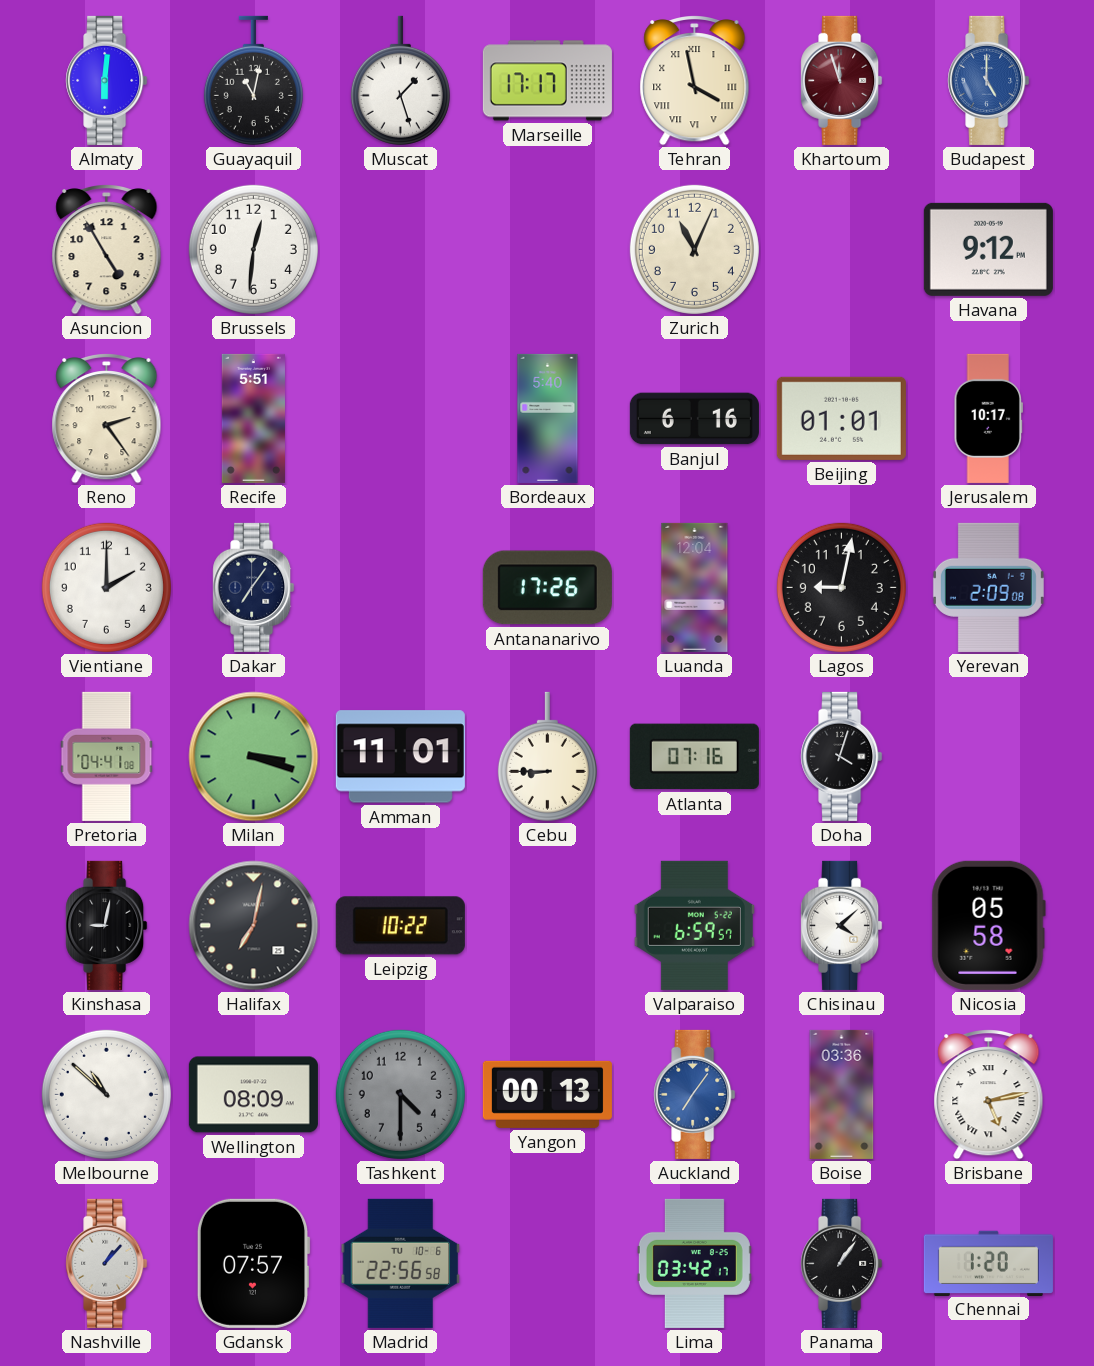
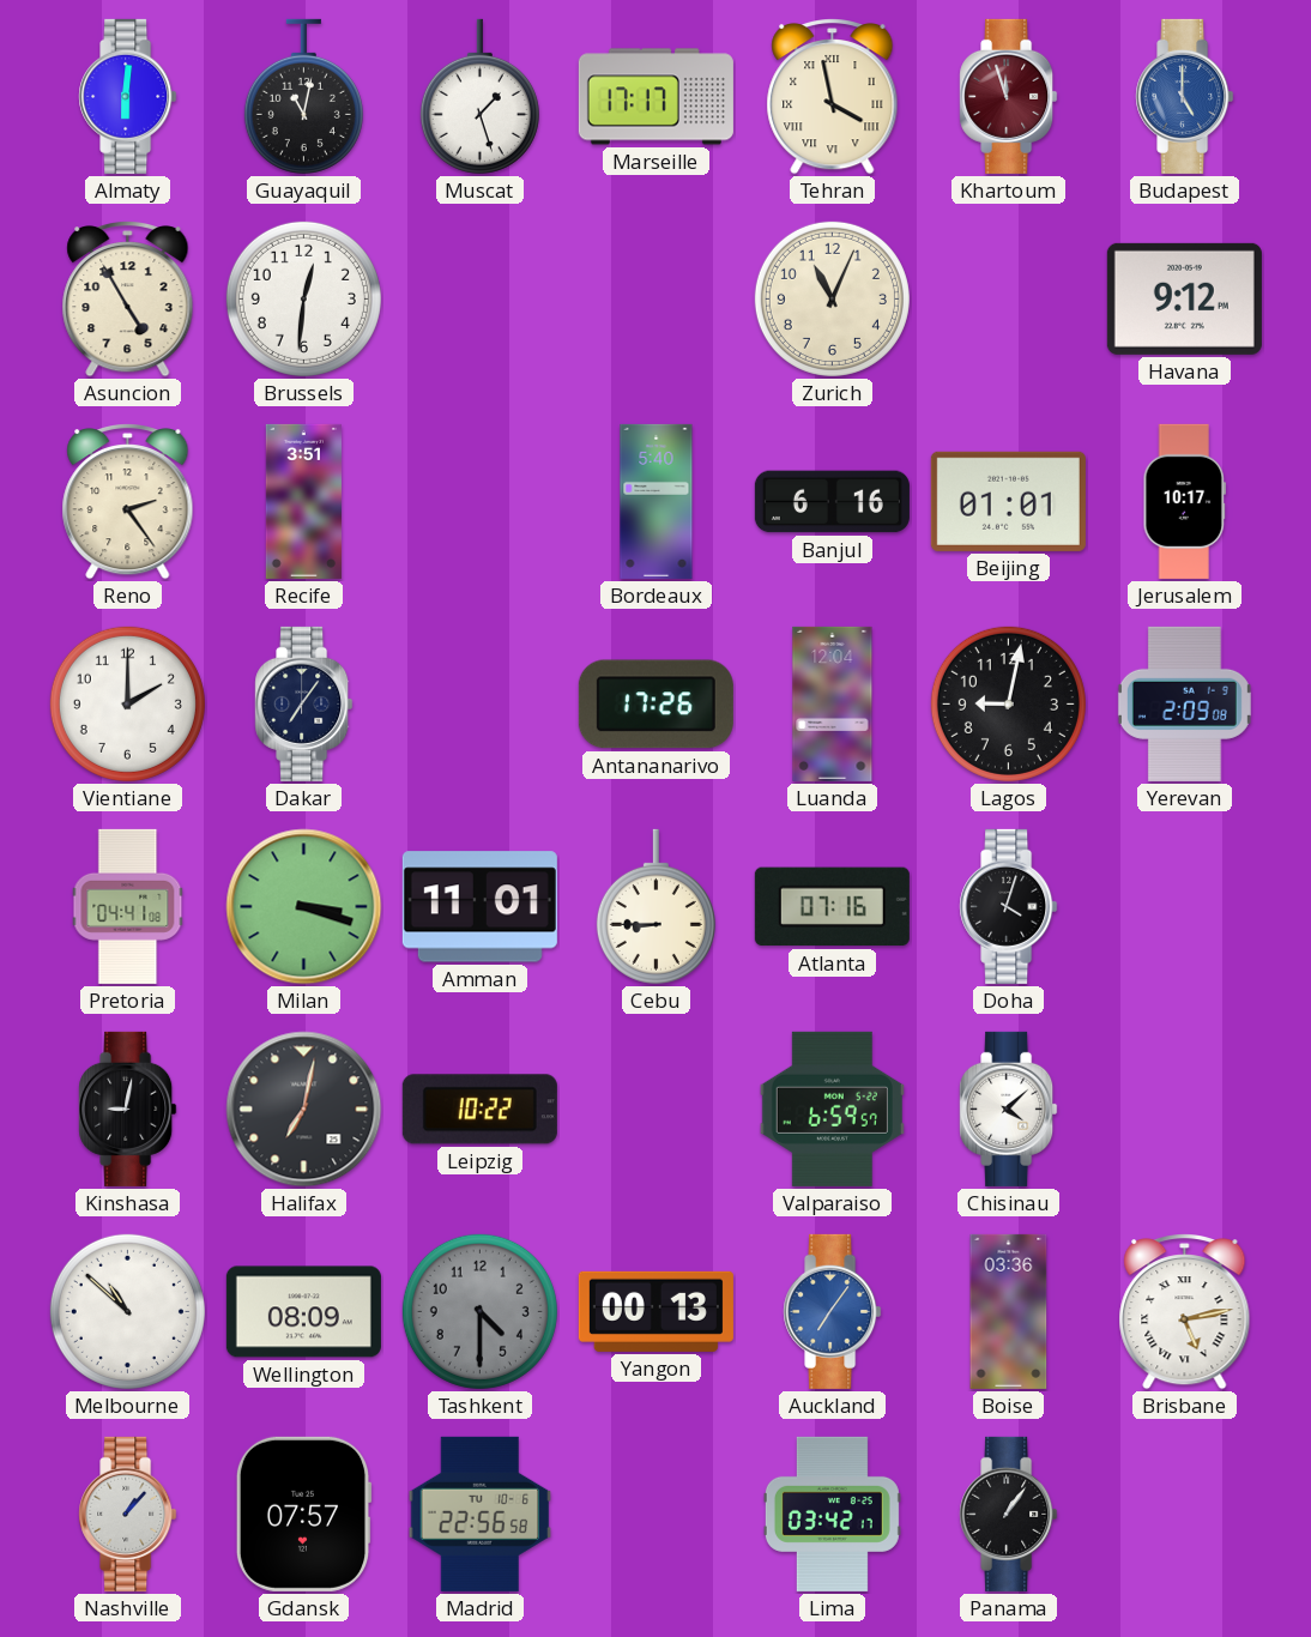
Recife: 5:51 -> 3:51
Nicosia: 05:58 -> none
Chennai: 1:20 -> none
